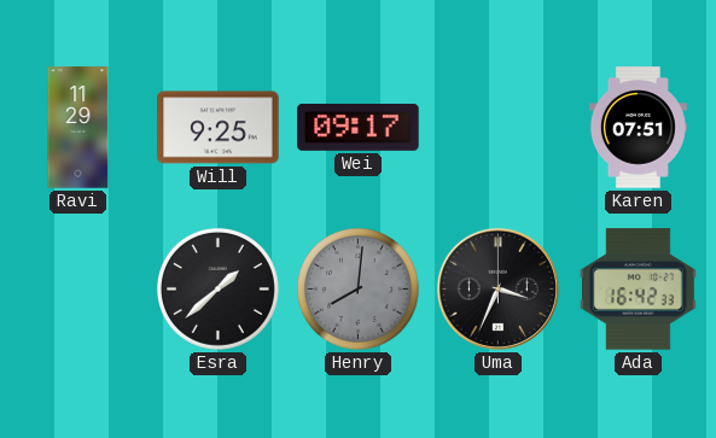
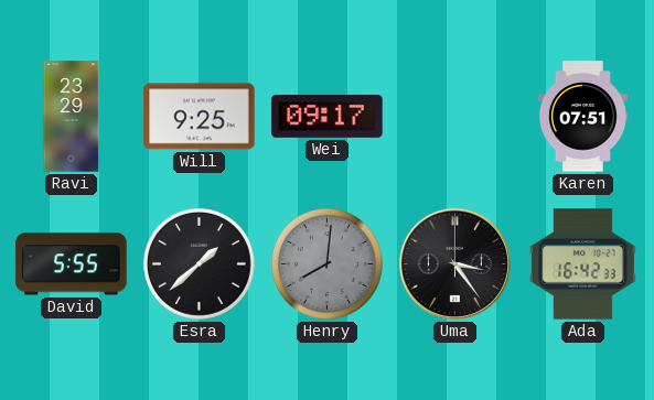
Ravi: 11:29 -> 23:29
David: none -> 5:55
Uma: 3:34 -> 3:24
